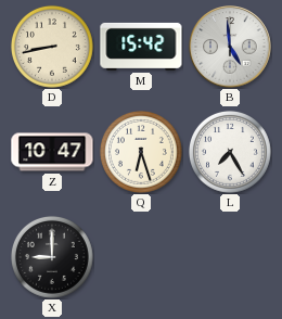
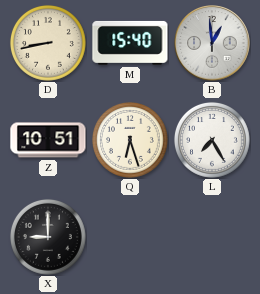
M: 15:42 -> 15:40
B: 4:59 -> 12:59
Z: 10:47 -> 10:51
